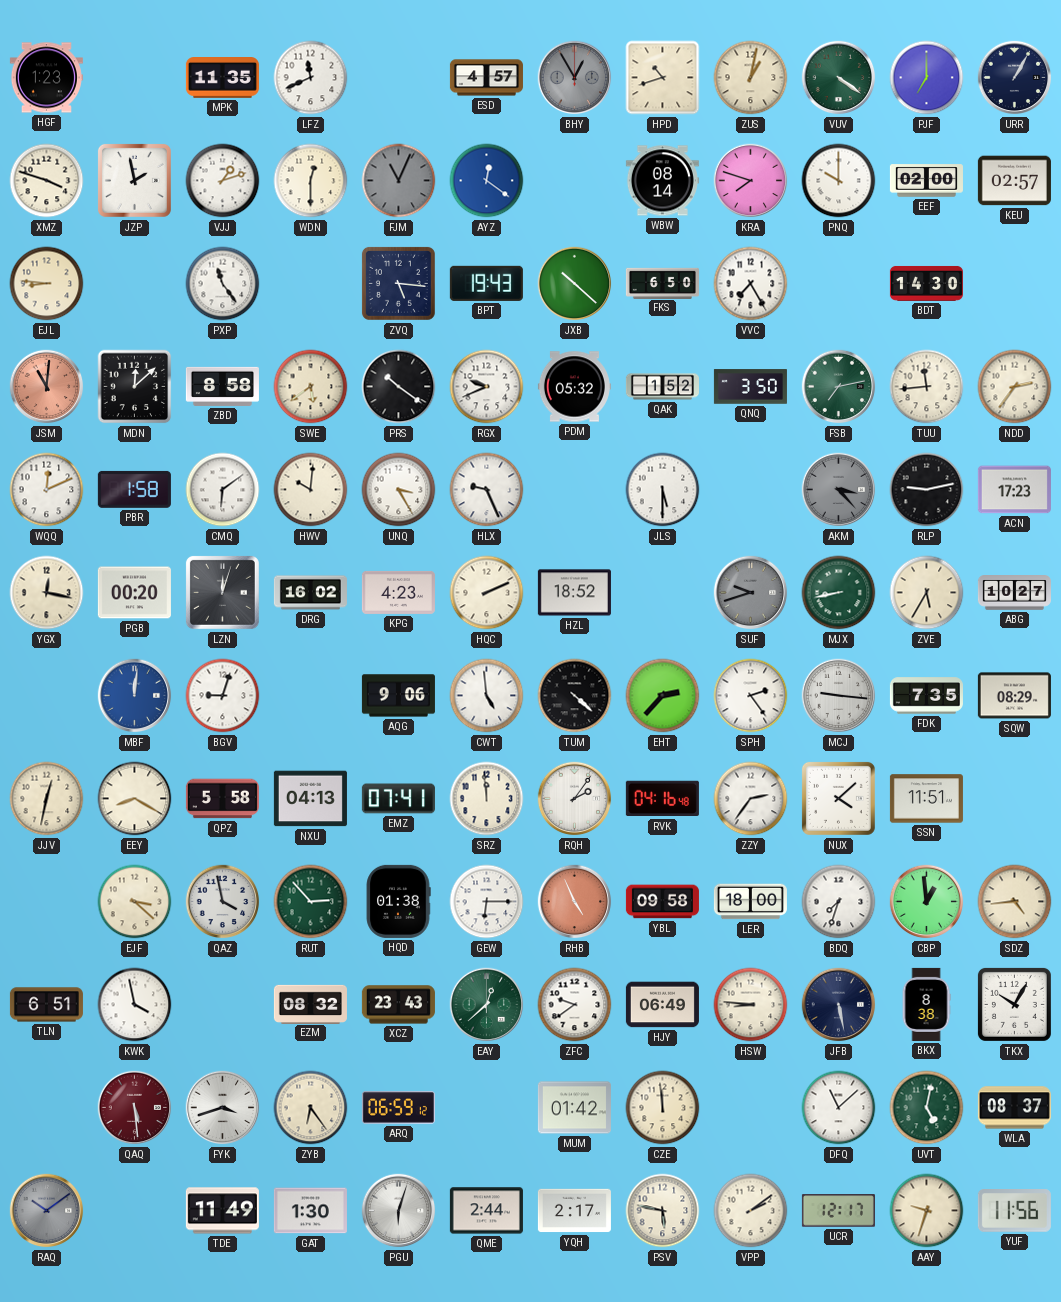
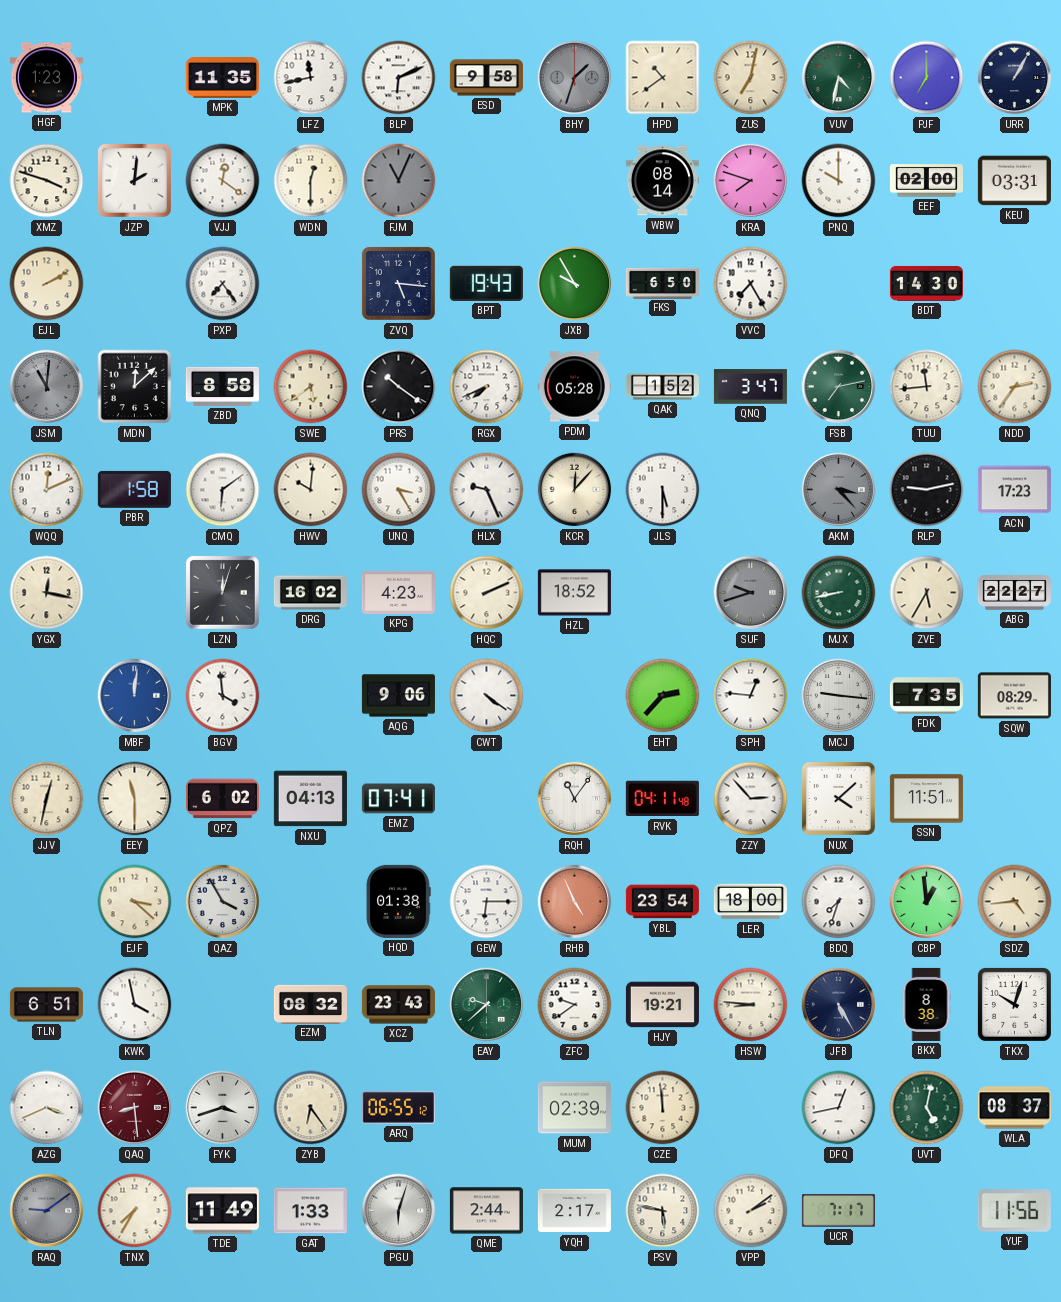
LFZ: 11:41 -> 11:43
BLP: none -> 6:11
ESD: 4:57 -> 9:58
BHY: 12:55 -> 1:33
HPD: 10:42 -> 10:39
ZUS: 1:02 -> 7:02
VUV: 4:21 -> 4:32
JZP: 1:58 -> 2:01
VJJ: 1:12 -> 12:21
AYZ: 12:21 -> none
KEU: 02:57 -> 03:31
EJL: 8:46 -> 2:10
PXP: 11:24 -> 7:24
JXB: 10:22 -> 9:55
JSM dial: salmon -> grey
RGX: 9:41 -> 7:41
PDM: 05:32 -> 05:28
QNQ: 3:50 -> 3:47
KCR: none -> 12:07
PGB: 00:20 -> none
ABG: 10:27 -> 22:27
BGV: 9:03 -> 3:59
CWT: 4:59 -> 4:21
TUM: 4:22 -> none
SPH: 2:24 -> 12:46
EEY: 8:20 -> 11:30
QPZ: 5:58 -> 6:02
SRZ: 11:59 -> none
RQH: 2:06 -> 11:06
RVK: 04:16 -> 04:11
ZZY: 2:36 -> 2:53
QAZ: 3:58 -> 3:55
RUT: 2:53 -> none
YBL: 09:58 -> 23:54
EAY: 12:38 -> 9:38
HJY: 06:49 -> 19:21
JFB: 5:28 -> 5:25
TKX: 10:05 -> 10:03
AZG: none -> 3:41
QAQ: 5:29 -> 8:29
ARQ: 06:59 -> 06:55
MUM: 01:42 -> 02:39
DFQ: 11:08 -> 12:43
RAQ: 10:09 -> 9:09
TNX: none -> 7:35
GAT: 1:30 -> 1:33
UCR: 12:17 -> 7:17
AAY: 9:33 -> none
